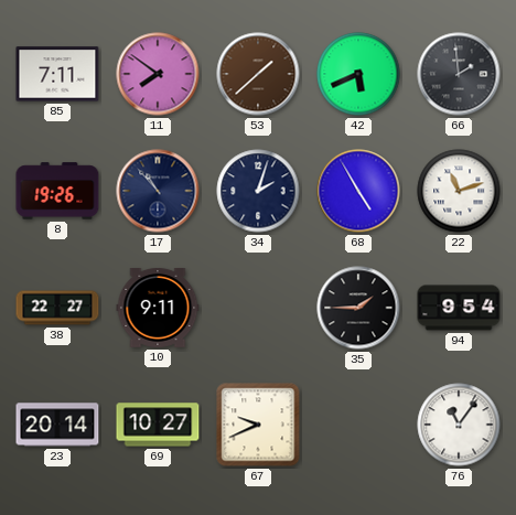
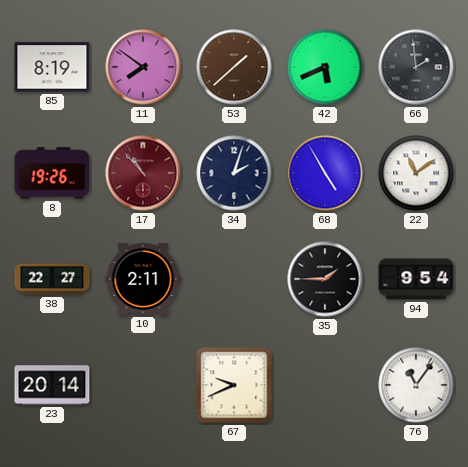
85: 7:11 -> 8:19
17 dial: navy -> burgundy
22: 11:12 -> 11:09
10: 9:11 -> 2:11
69: 10:27 -> none
